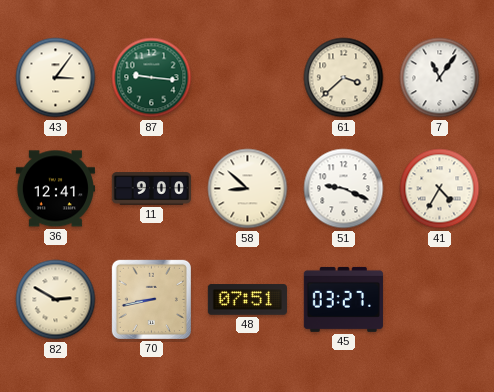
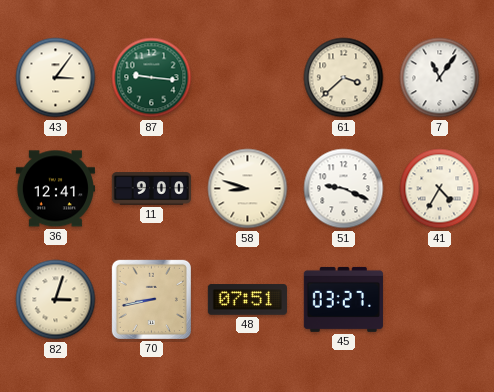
58: 8:52 -> 8:48
82: 2:50 -> 3:03
